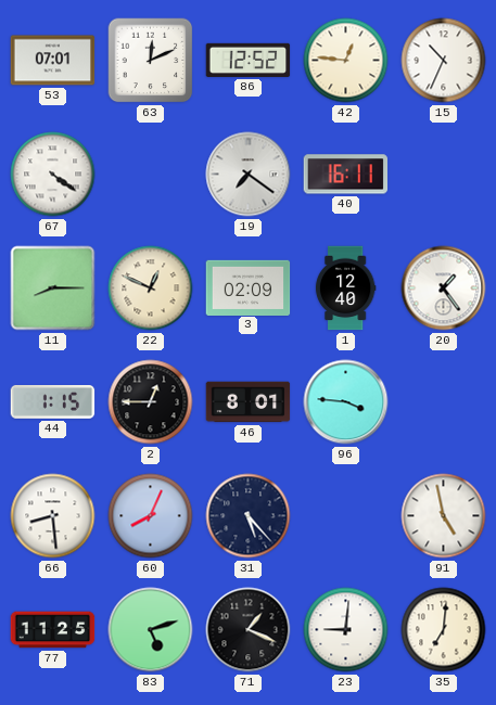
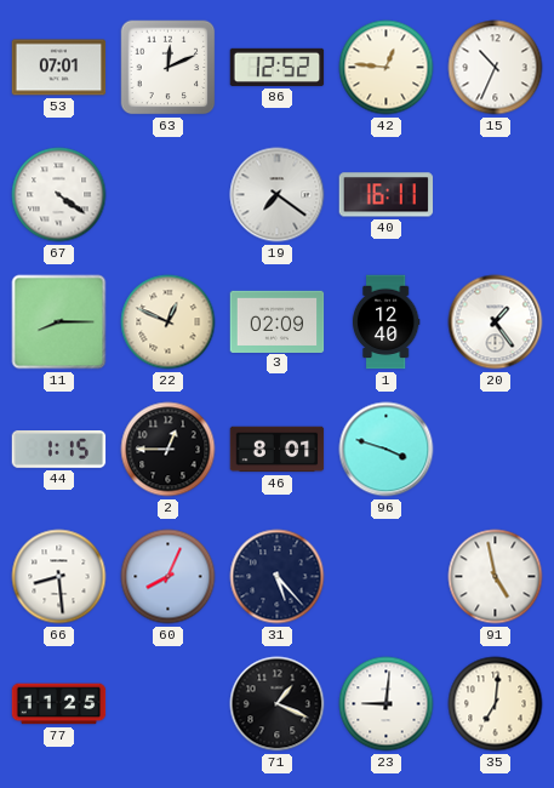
96: 3:46 -> 3:48
83: 5:12 -> none
